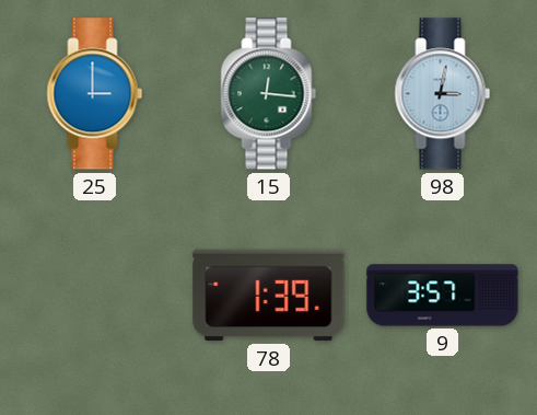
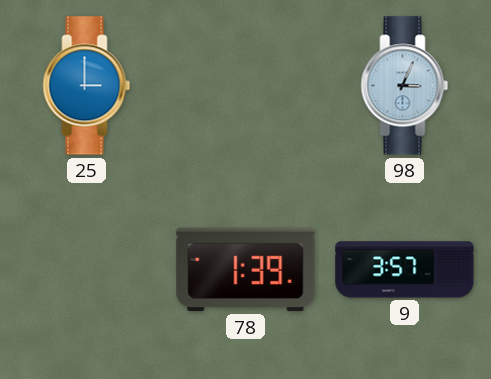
15: 12:16 -> none
98: 3:02 -> 3:04
